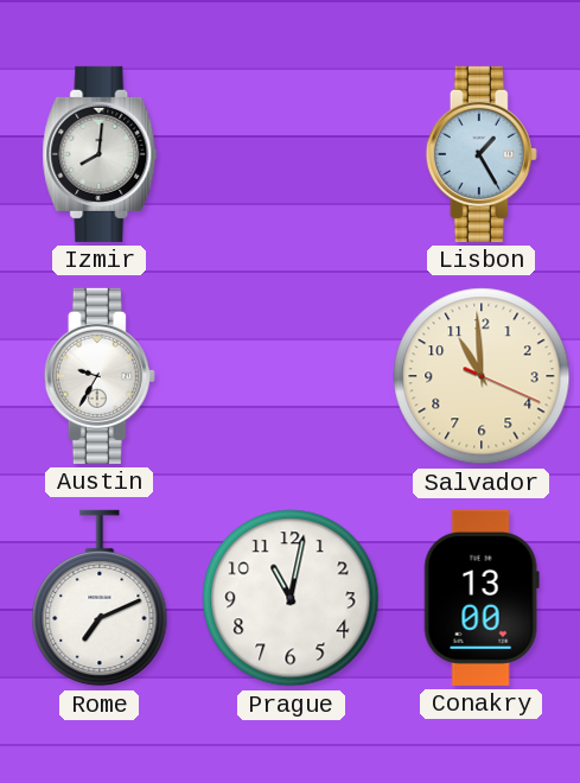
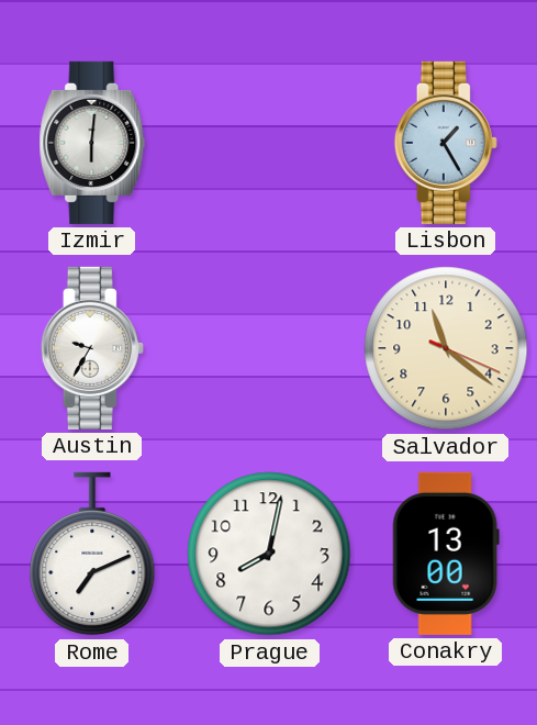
Izmir: 8:01 -> 6:01
Salvador: 10:59 -> 11:21
Prague: 11:02 -> 8:02
